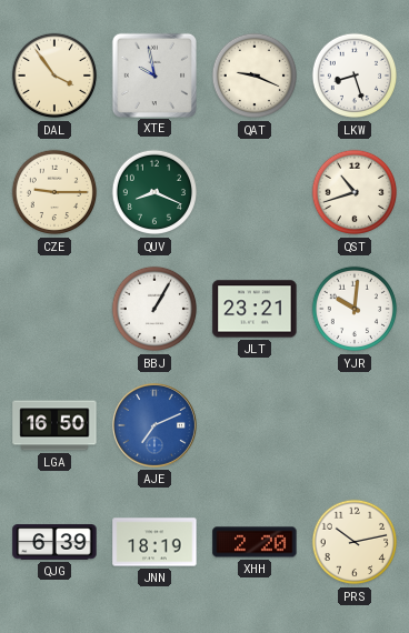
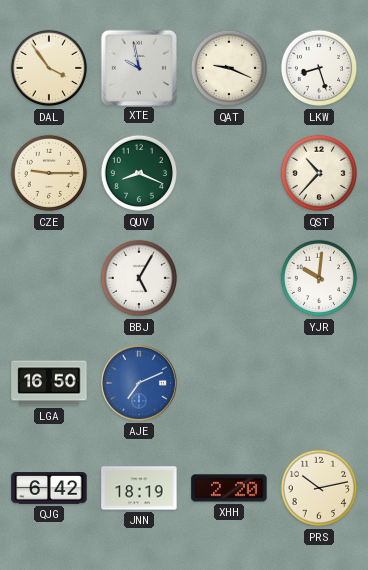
QST: 10:42 -> 10:37
BBJ: 1:05 -> 5:05
JLT: 23:21 -> none
QJG: 6:39 -> 6:42
